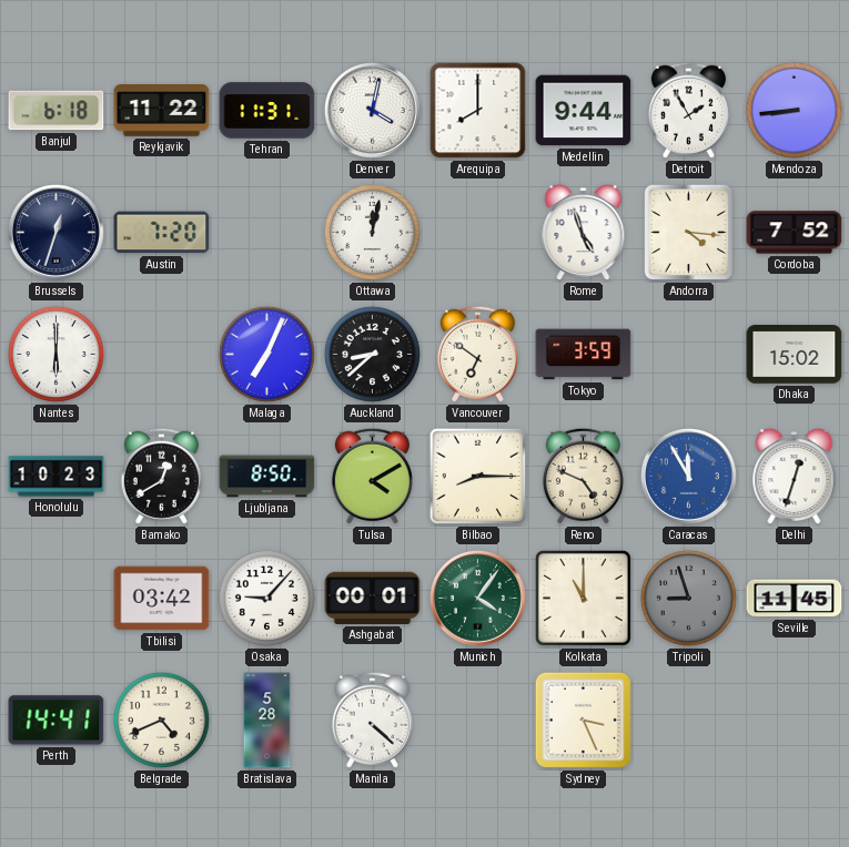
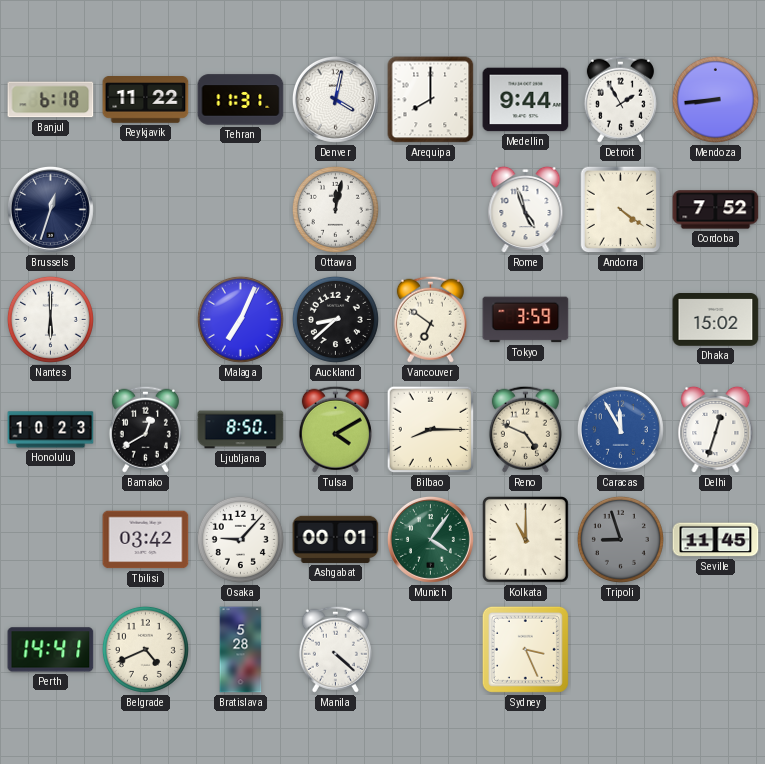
Austin: 7:20 -> none
Andorra: 4:16 -> 4:21
